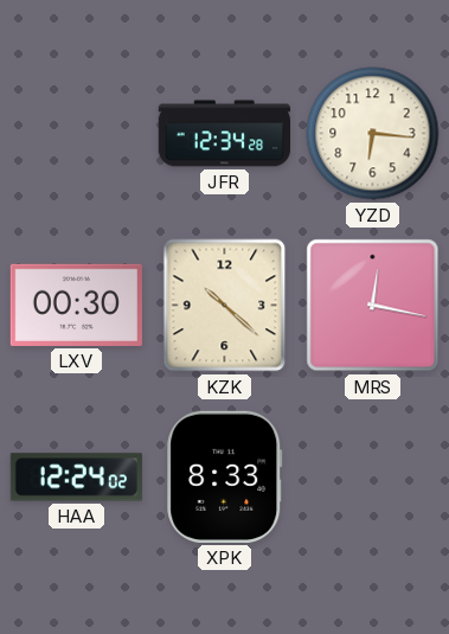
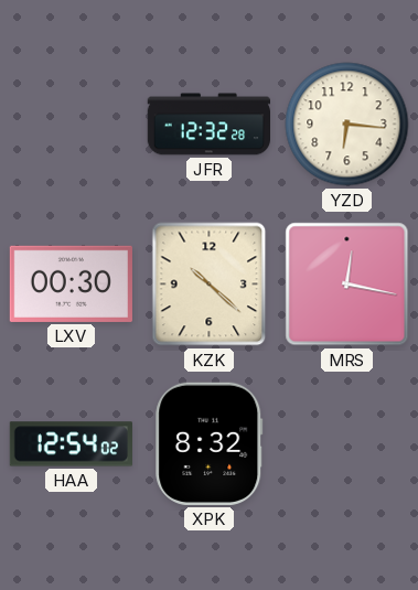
JFR: 12:34 -> 12:32
HAA: 12:24 -> 12:54
XPK: 8:33 -> 8:32
